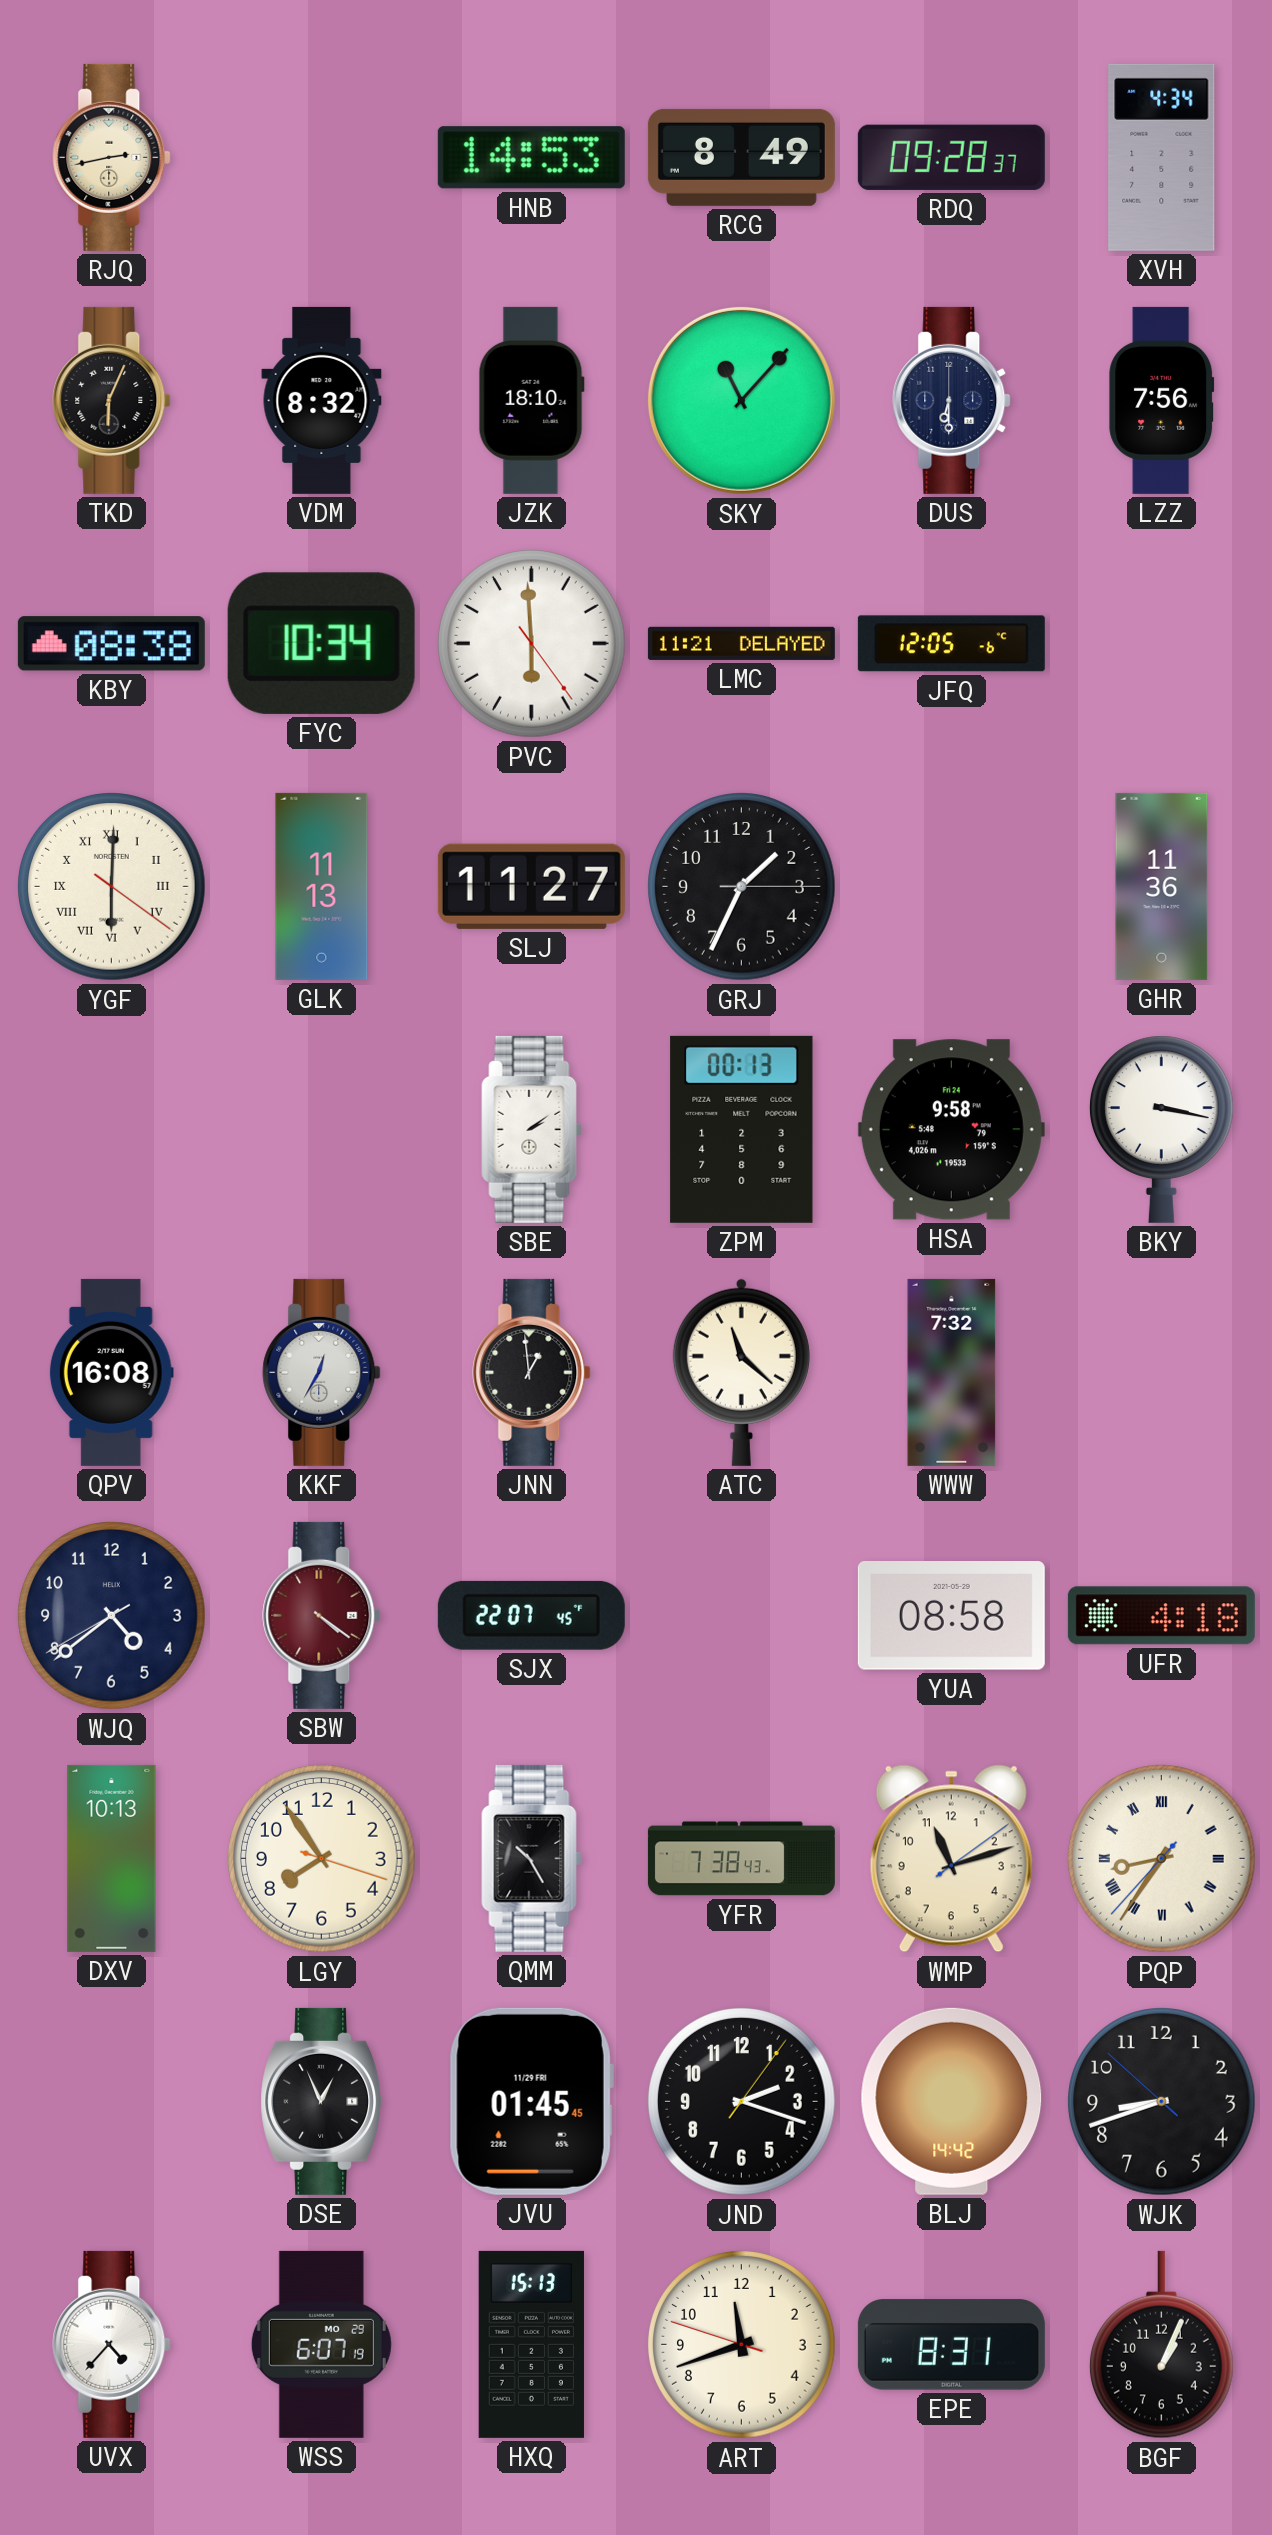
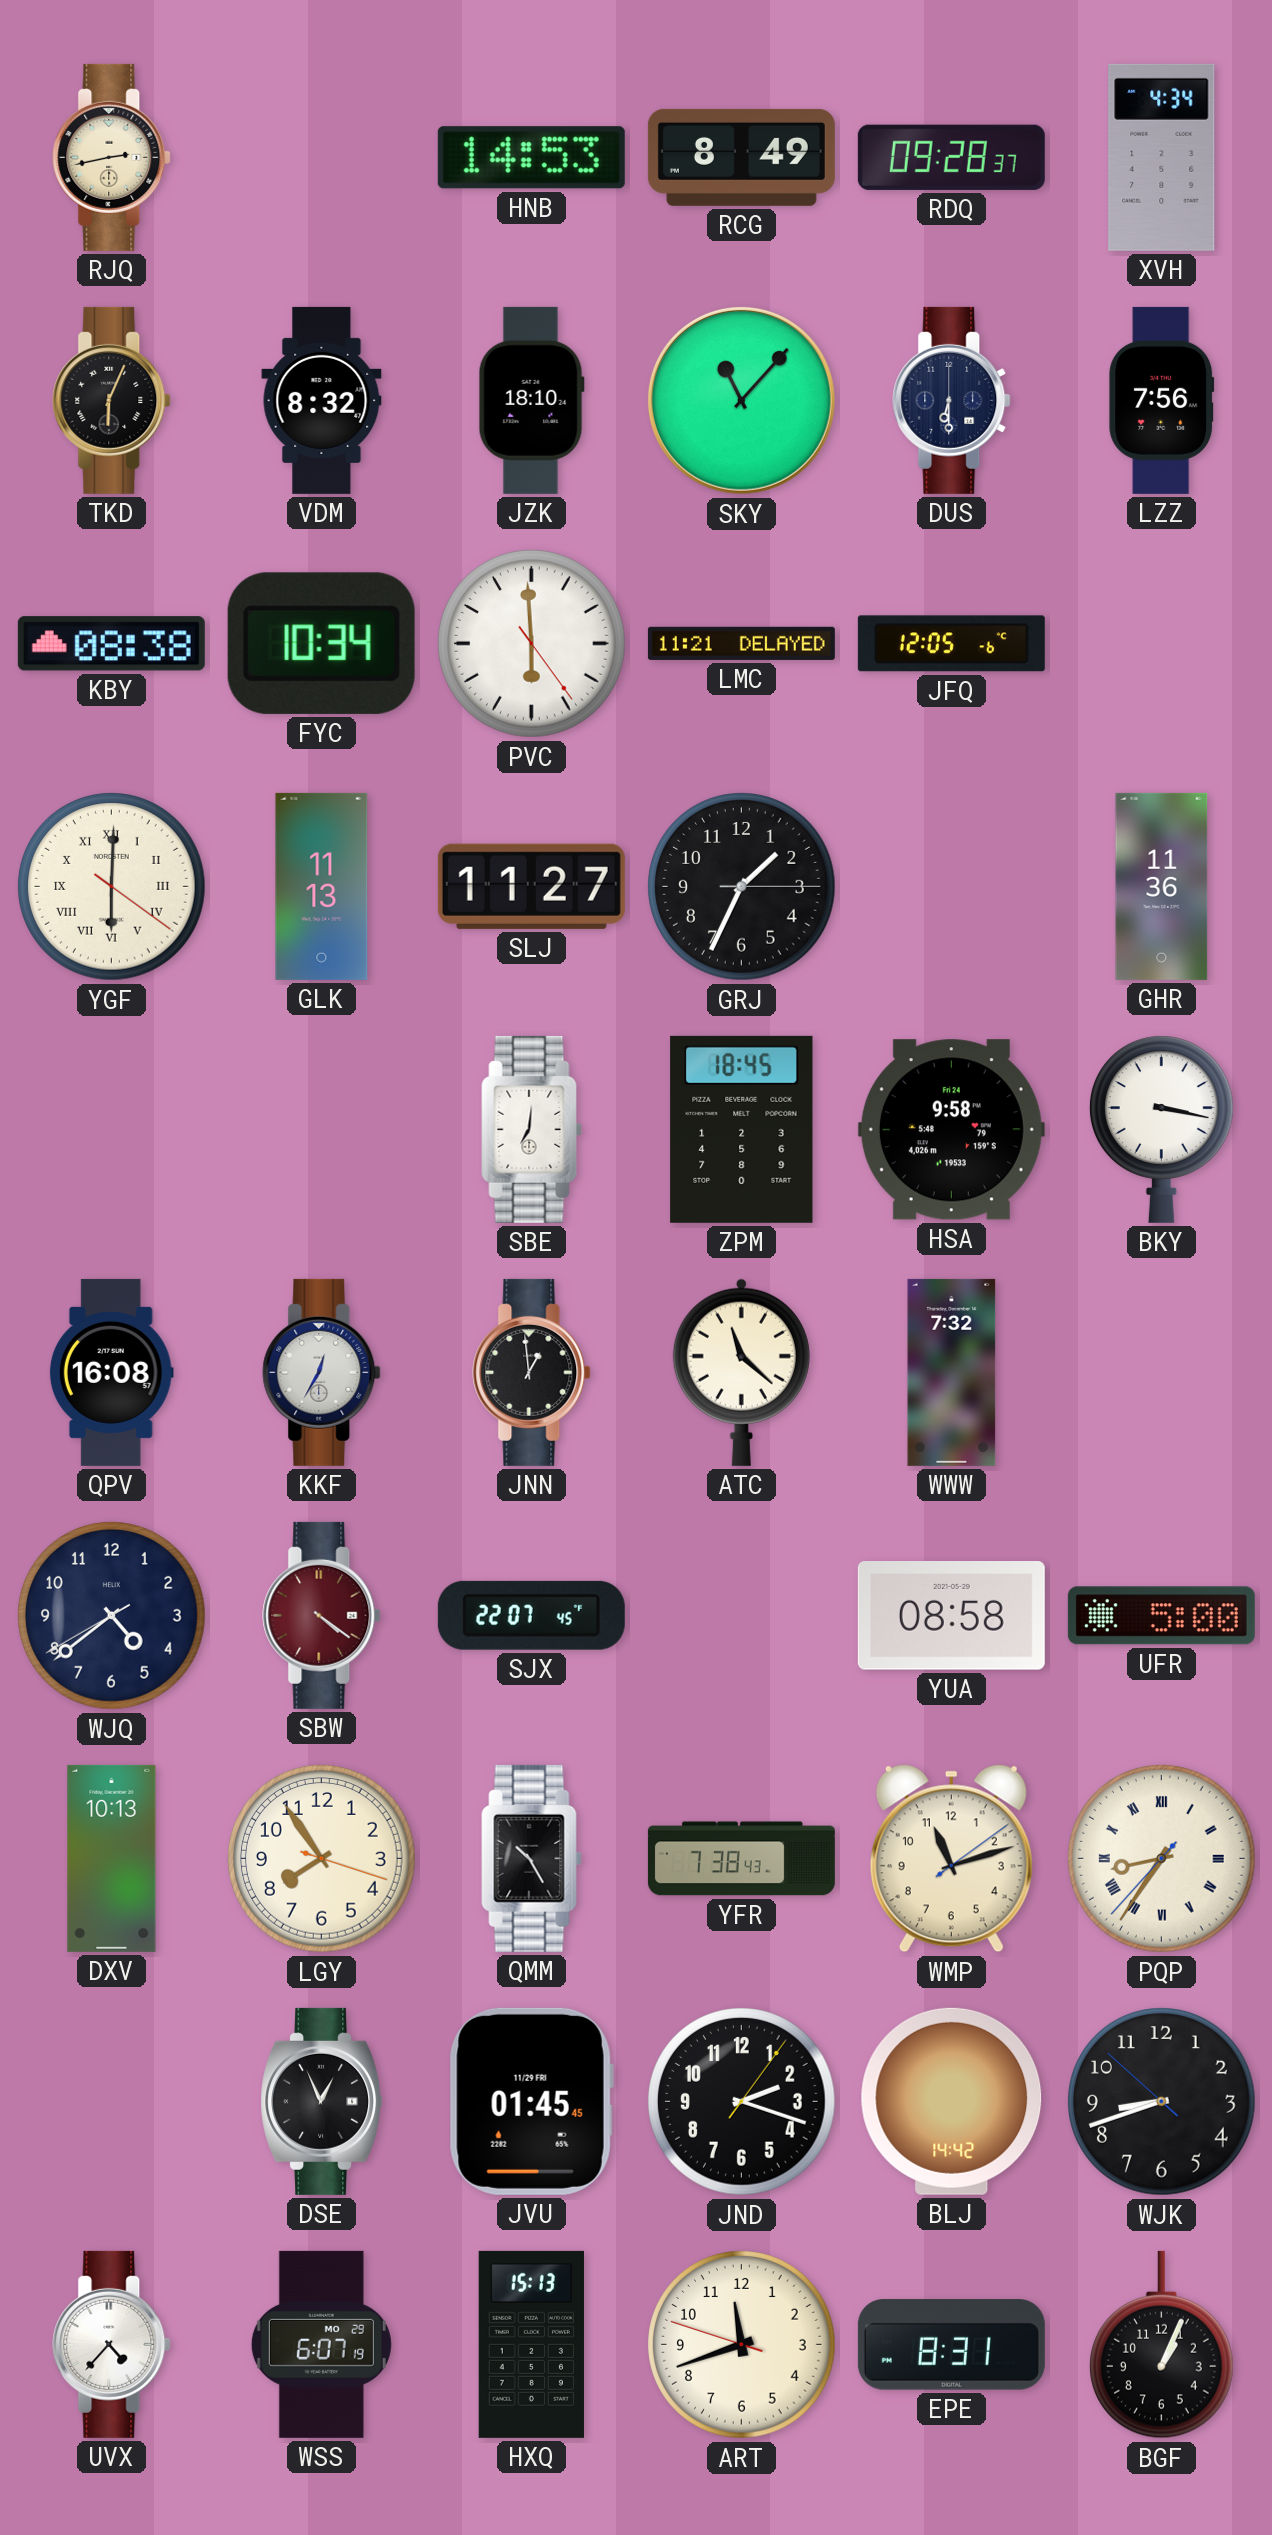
SBE: 2:09 -> 7:01
ZPM: 00:13 -> 18:45
UFR: 4:18 -> 5:00
